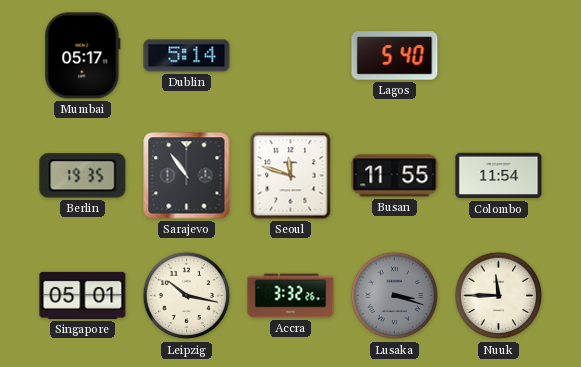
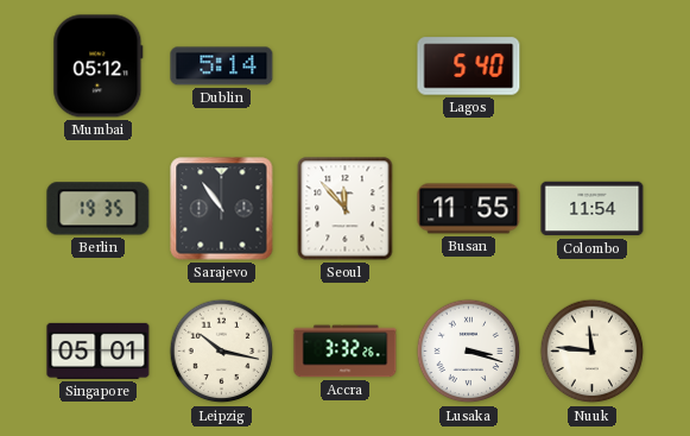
Mumbai: 05:17 -> 05:12
Seoul: 11:48 -> 11:53
Lusaka dial: grey -> white
Nuuk: 11:45 -> 11:46
